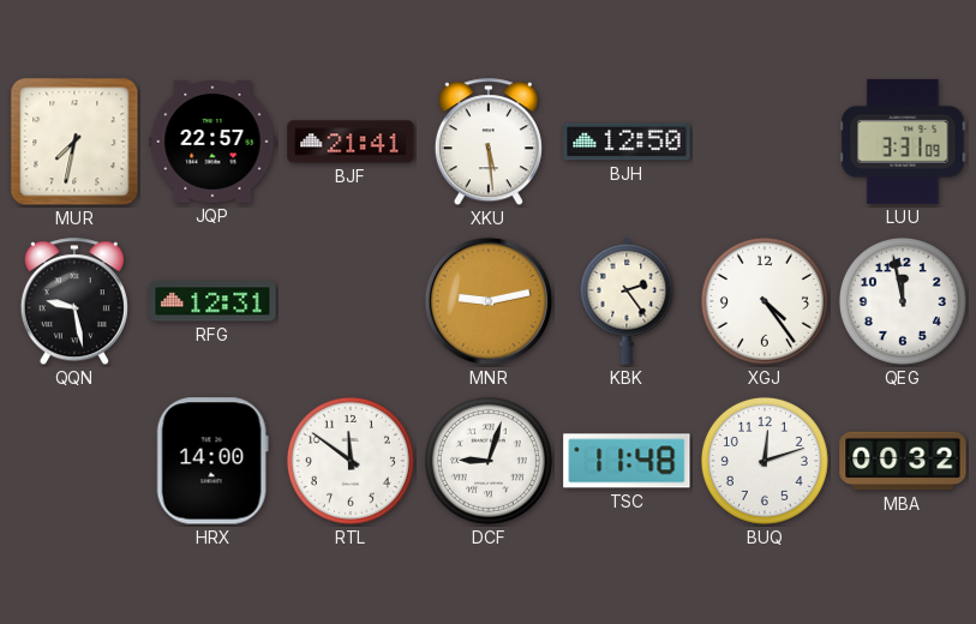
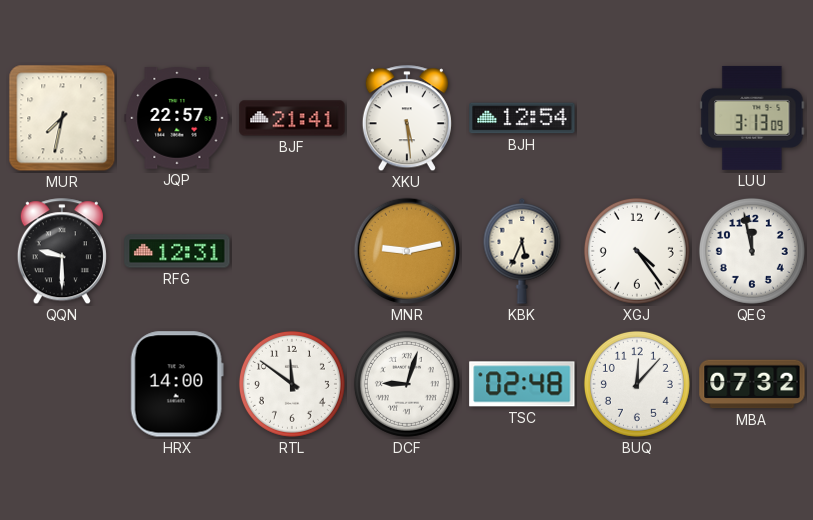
BJH: 12:50 -> 12:54
LUU: 3:31 -> 3:13
QQN: 9:28 -> 9:30
KBK: 2:24 -> 5:34
TSC: 11:48 -> 02:48
BUQ: 12:12 -> 12:07
MBA: 00:32 -> 07:32
